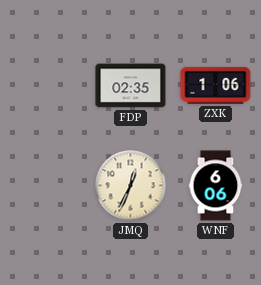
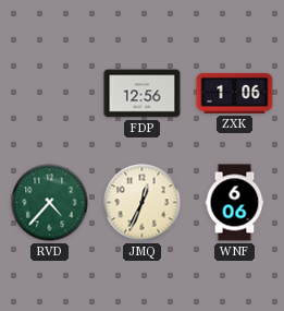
FDP: 02:35 -> 12:56
RVD: none -> 4:37
